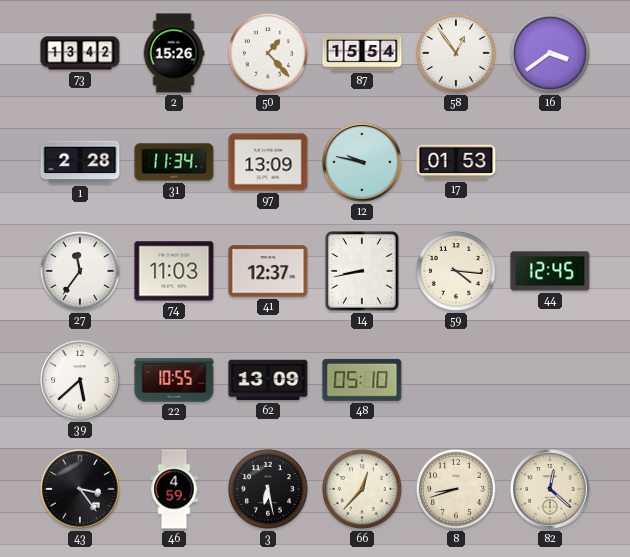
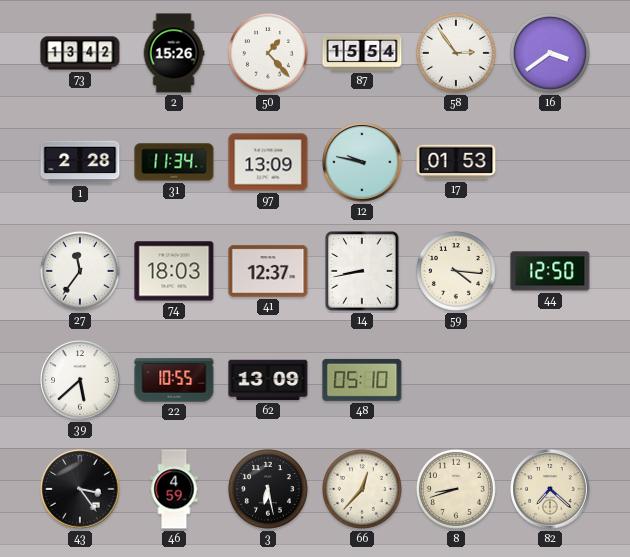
58: 12:54 -> 2:54
74: 11:03 -> 18:03
44: 12:45 -> 12:50
82: 12:22 -> 7:22
